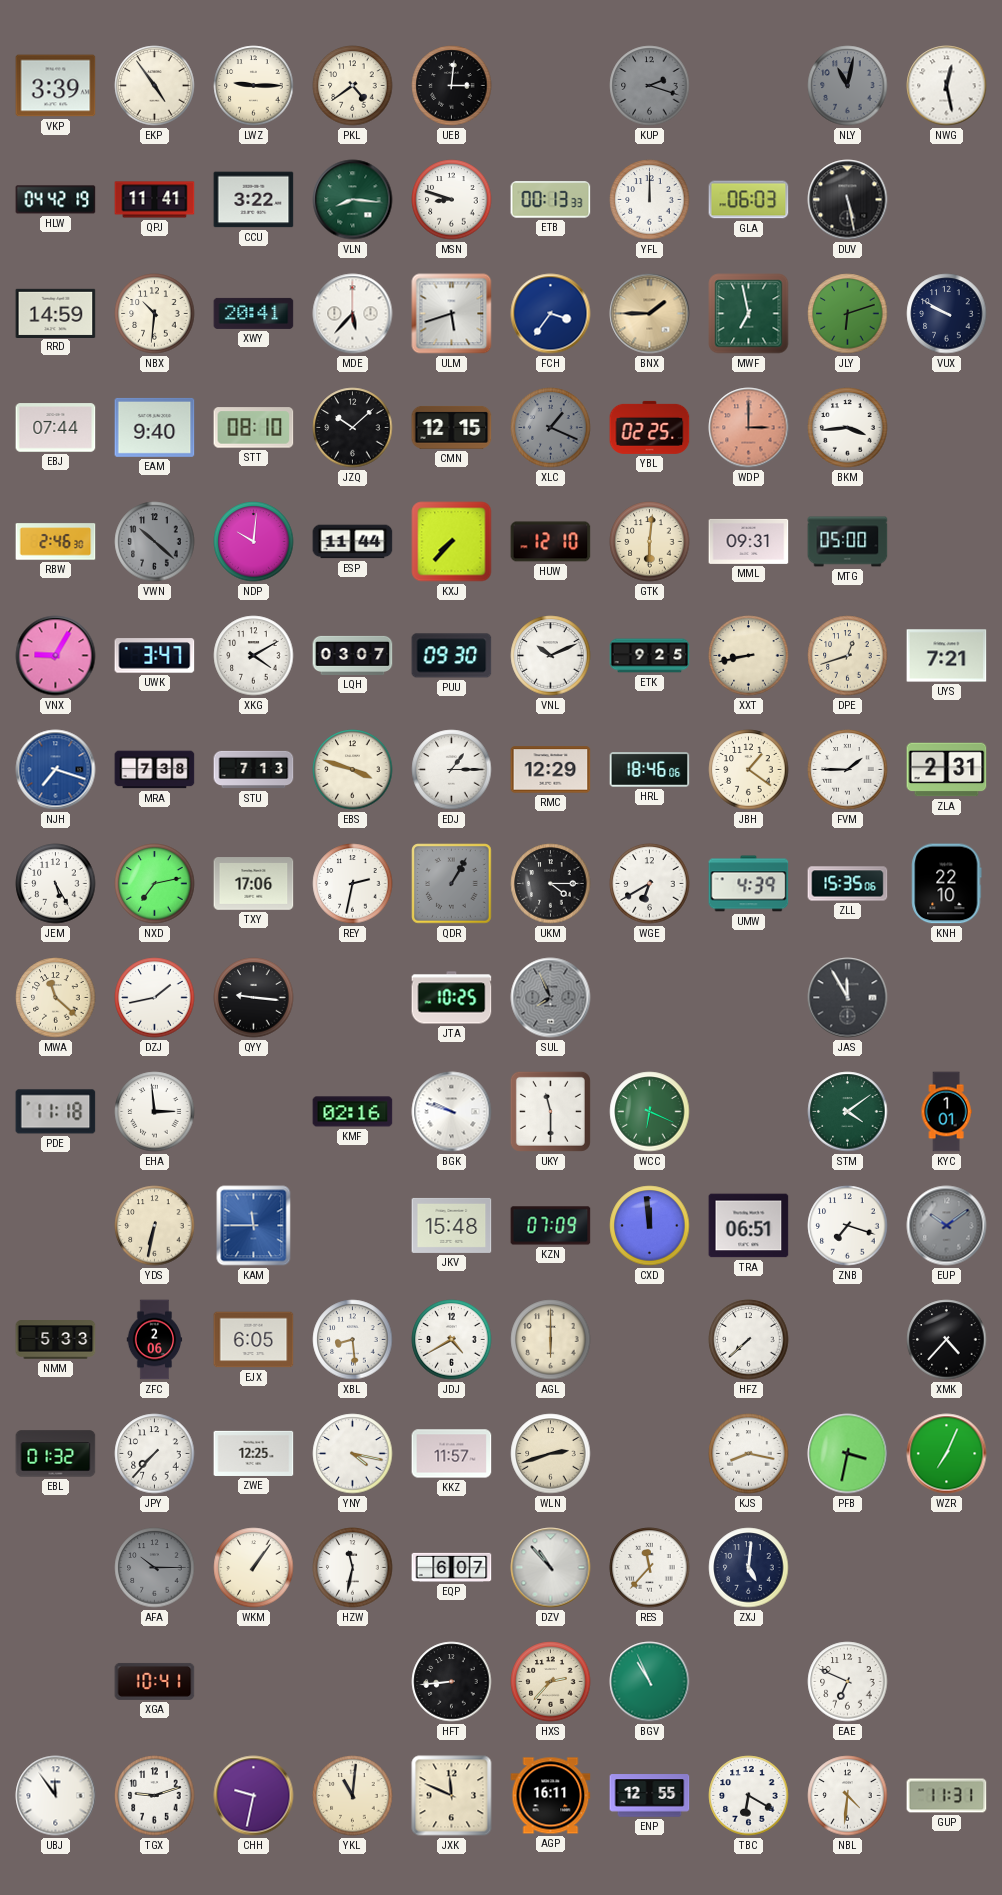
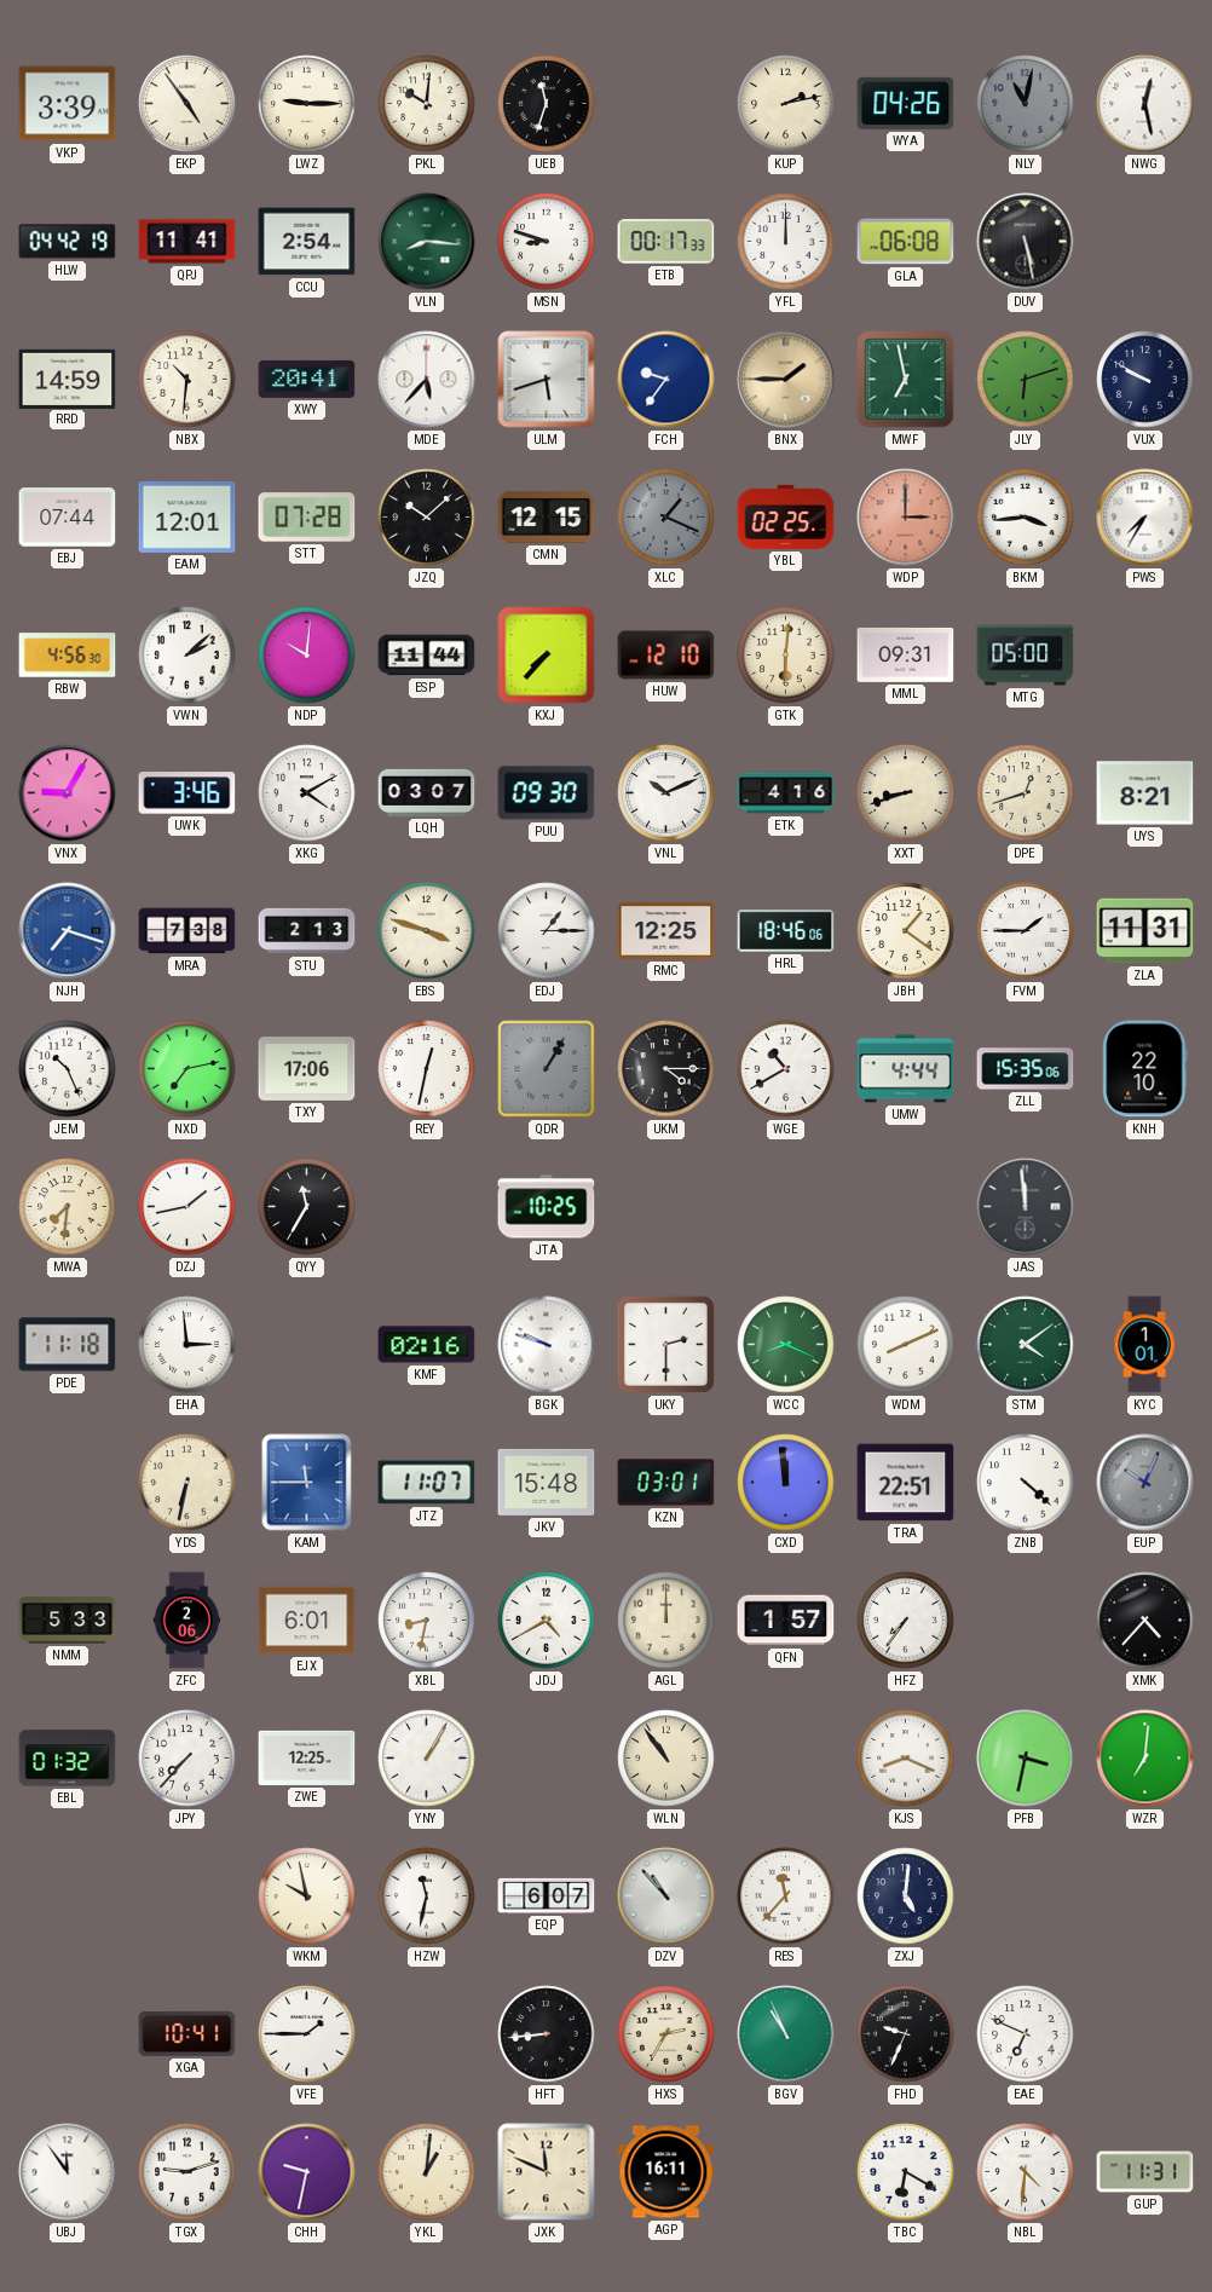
PKL: 4:39 -> 10:01
UEB: 3:01 -> 11:33
KUP: 2:18 -> 2:13
KUP dial: grey -> cream
WYA: none -> 04:26
CCU: 3:22 -> 2:54
ETB: 00:13 -> 00:17
GLA: 06:03 -> 06:08
FCH: 3:36 -> 9:36
EAM: 9:40 -> 12:01
STT: 08:10 -> 07:28
PWS: none -> 7:35
RBW: 2:46 -> 4:56
VWN: 10:22 -> 2:08
VWN dial: grey -> white
UWK: 3:47 -> 3:46
ETK: 9:25 -> 4:16
XXT: 8:43 -> 8:42
UYS: 7:21 -> 8:21
STU: 7:13 -> 2:13
RMC: 12:29 -> 12:25
ZLA: 2:31 -> 11:31
JEM: 5:25 -> 10:26
REY: 2:32 -> 12:32
WGE: 6:40 -> 10:40
UMW: 4:39 -> 4:44
MWA: 11:22 -> 7:31
QYY: 9:16 -> 11:35
SUL: 7:56 -> none
JAS: 11:55 -> 11:59
UKY: 11:30 -> 2:30
WCC: 6:19 -> 8:19
WDM: none -> 8:11
JTZ: none -> 11:07
KZN: 07:09 -> 03:01
TRA: 06:51 -> 22:51
ZNB: 7:18 -> 4:22
EUP: 10:09 -> 10:04
EJX: 6:05 -> 6:01
XBL: 8:29 -> 8:32
AGL: 6:00 -> 12:00
QFN: none -> 1:57
HFZ: 7:38 -> 7:36
YNY: 4:17 -> 1:05
KKZ: 11:57 -> none
WLN: 2:42 -> 10:54
KJS: 8:17 -> 8:19
WZR: 7:04 -> 7:01
AFA: 10:15 -> none
WKM: 1:06 -> 9:58
VFE: none -> 1:45
HXS: 2:37 -> 2:35
FHD: none -> 9:34
YKL: 11:01 -> 1:01
ENP: 12:55 -> none
